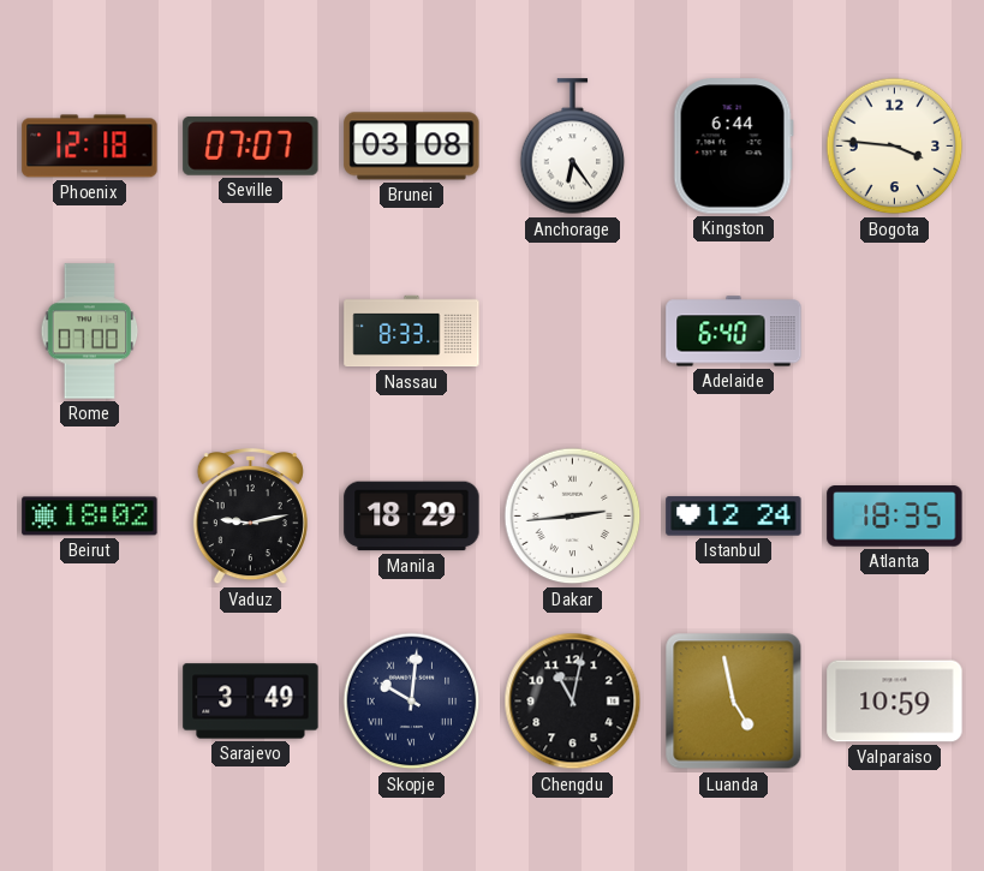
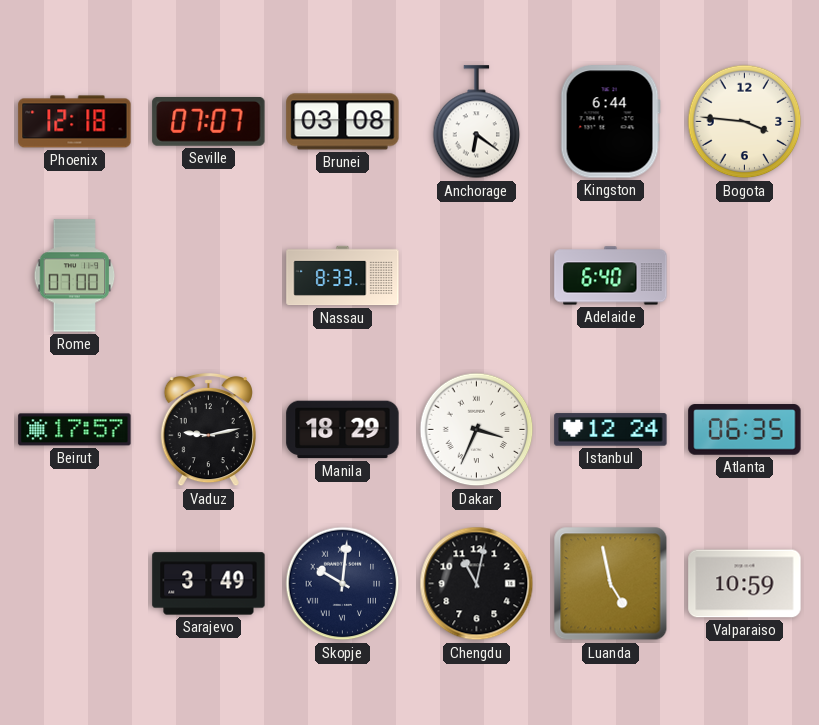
Anchorage: 6:24 -> 6:21
Beirut: 18:02 -> 17:57
Dakar: 2:44 -> 3:34
Atlanta: 18:35 -> 06:35
